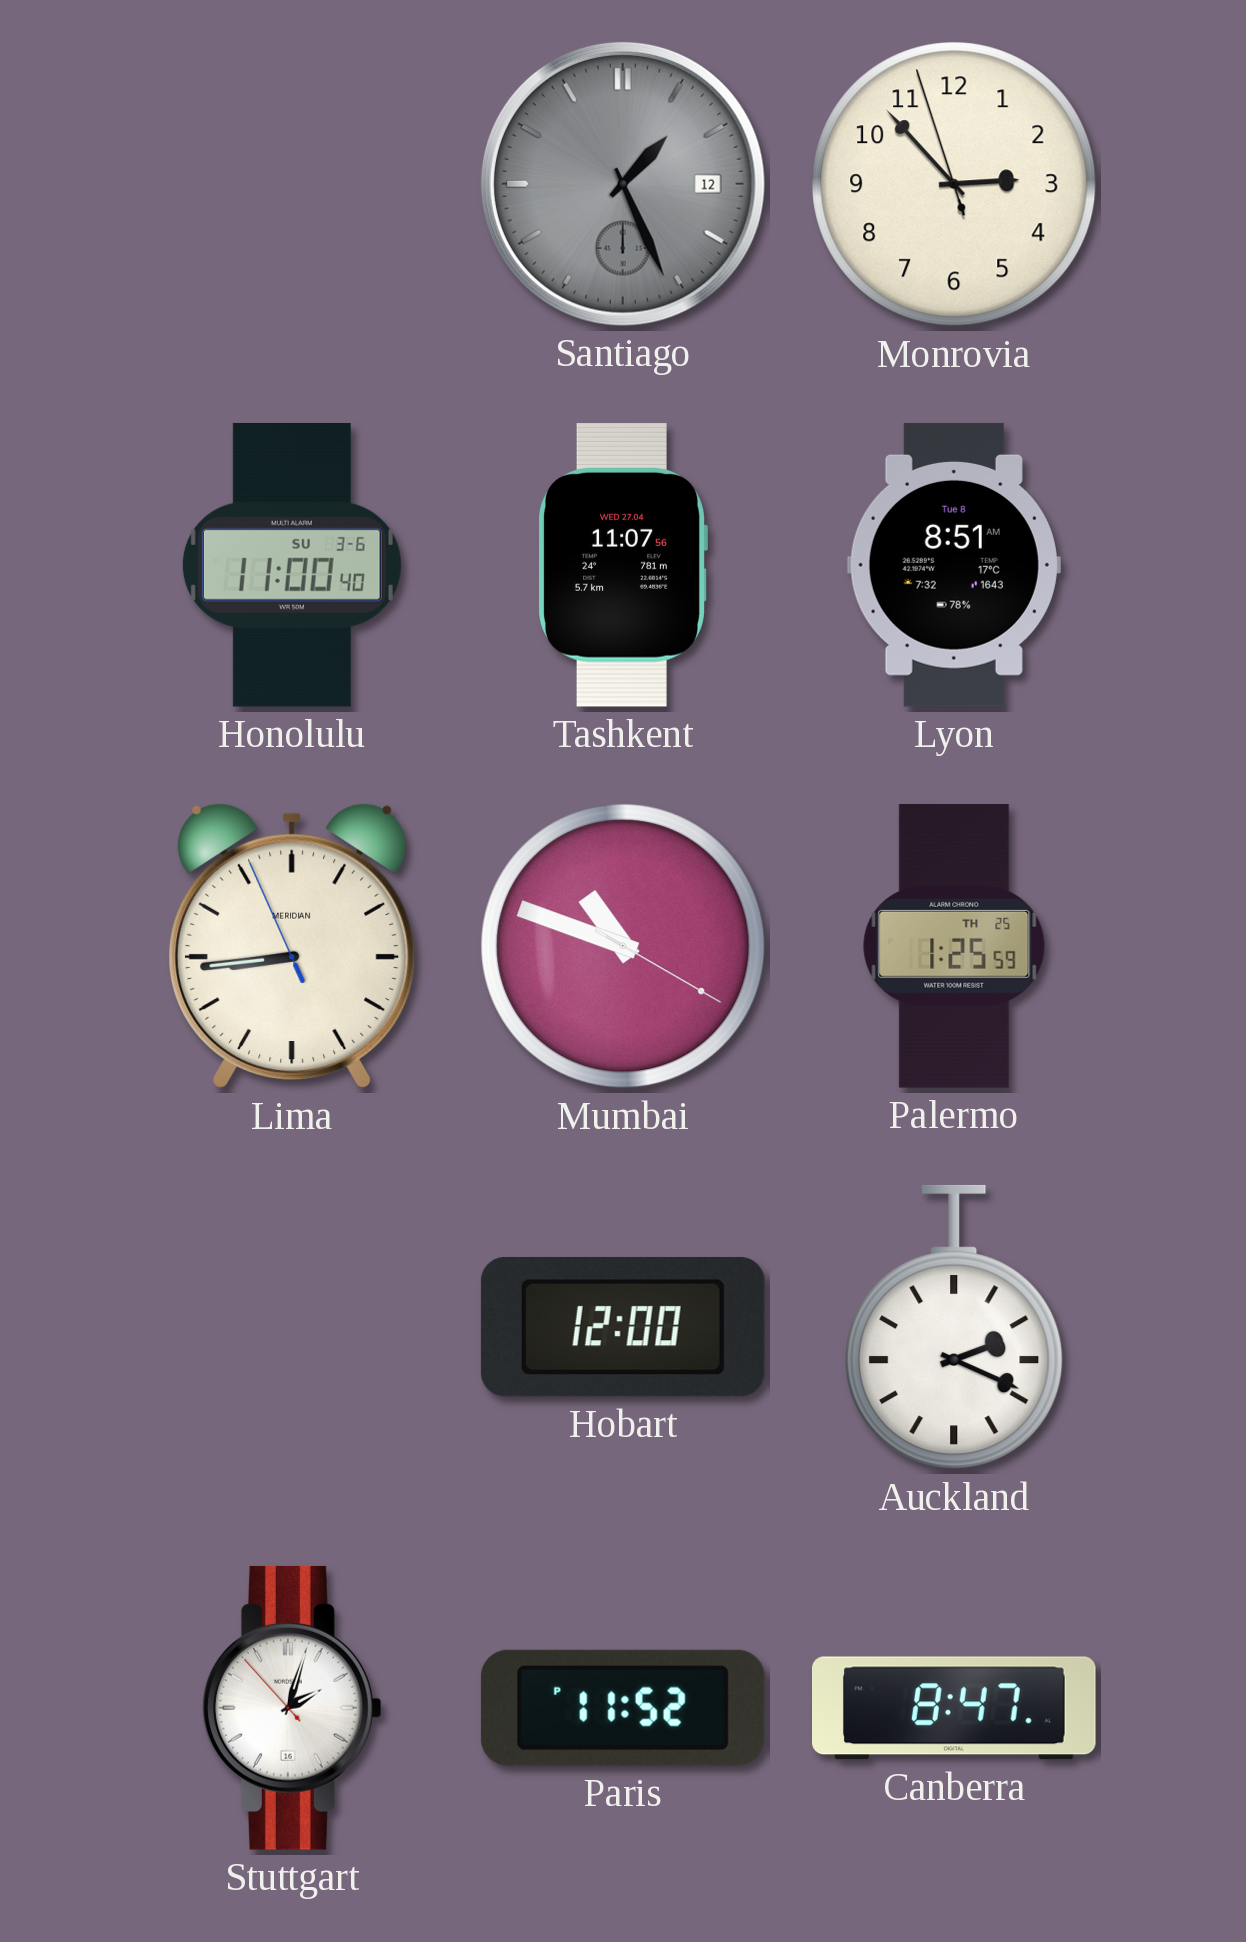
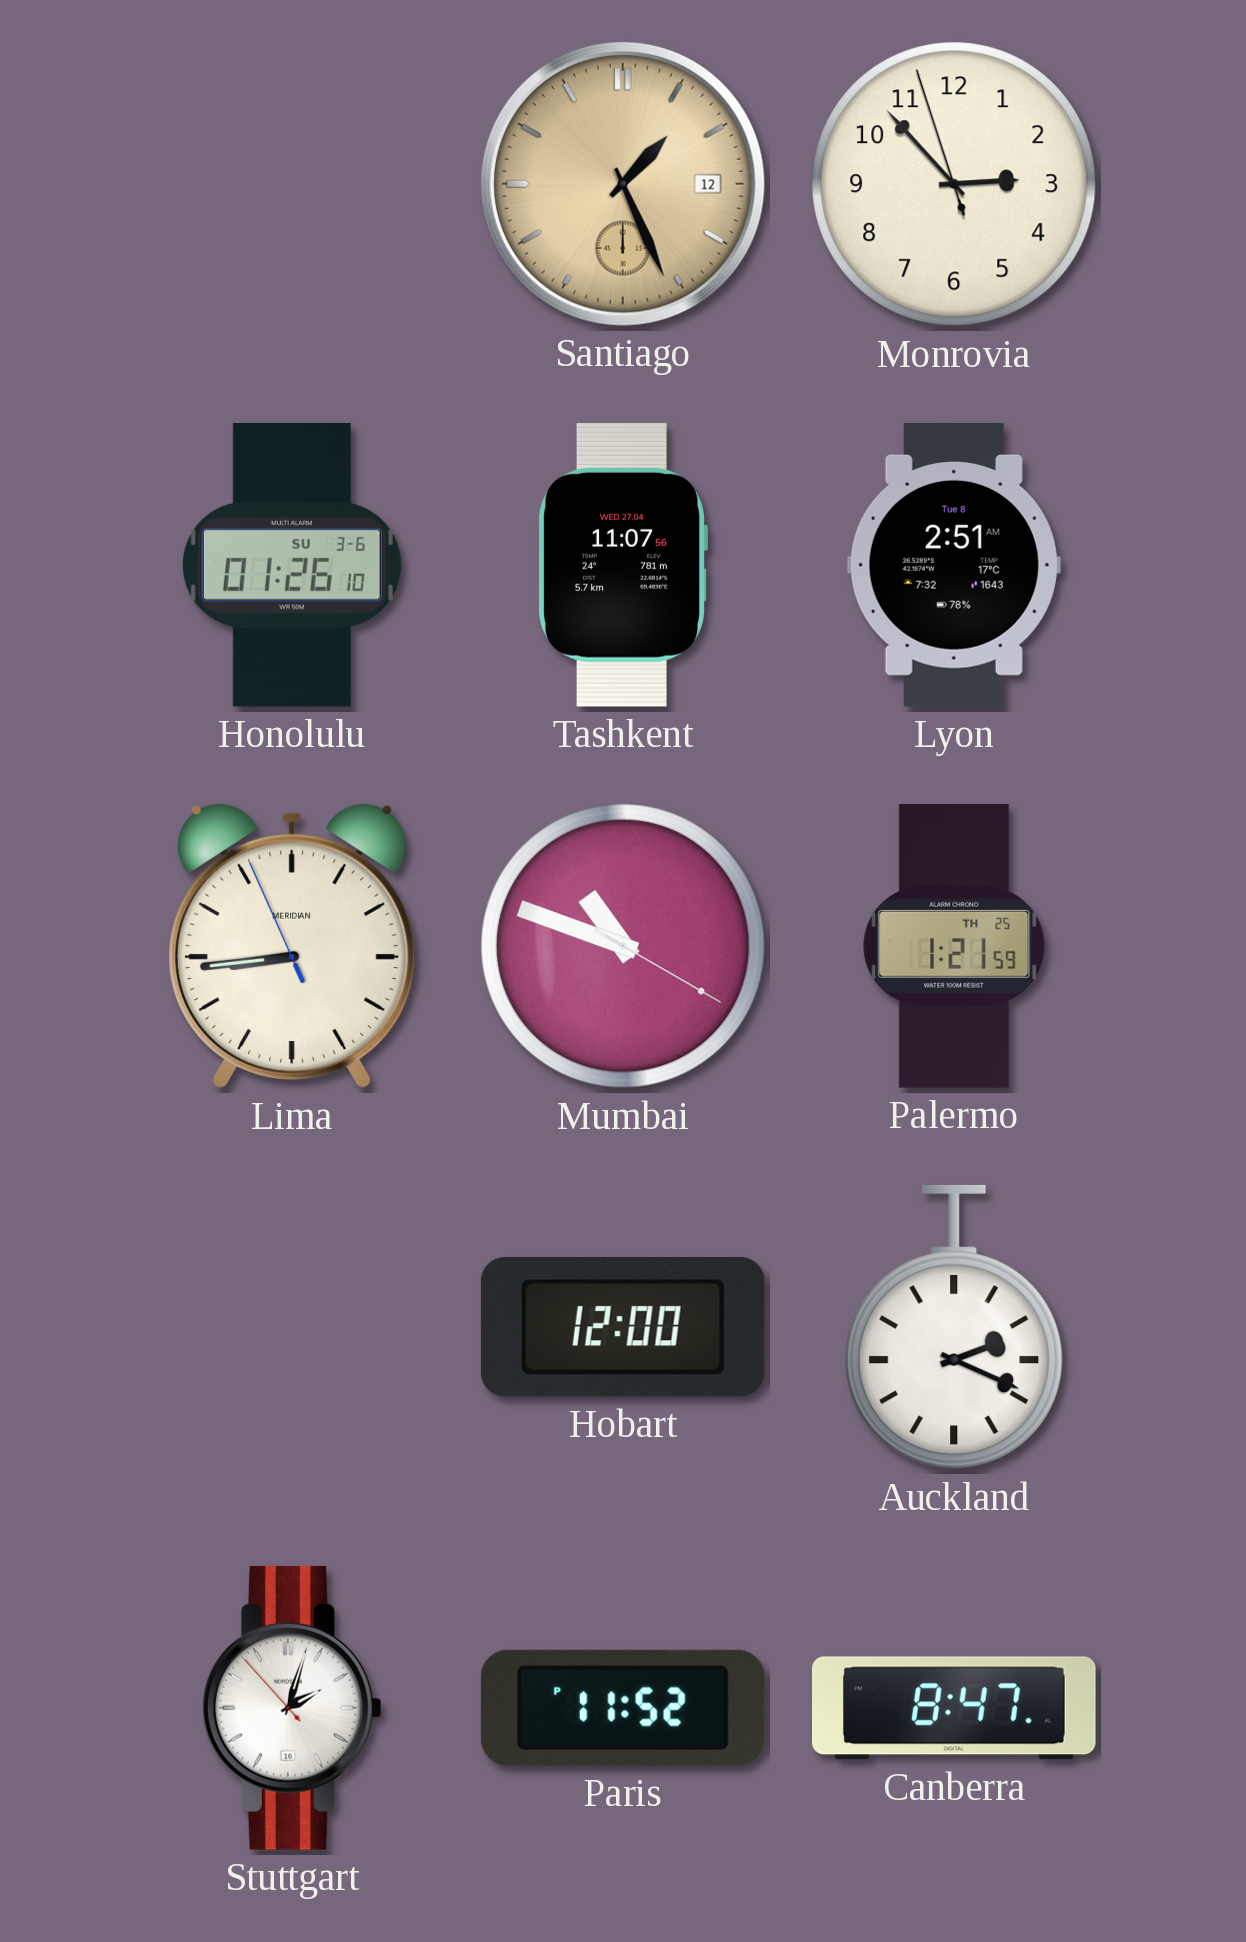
Santiago dial: grey -> champagne
Honolulu: 11:00 -> 01:26
Lyon: 8:51 -> 2:51
Palermo: 1:25 -> 1:21
